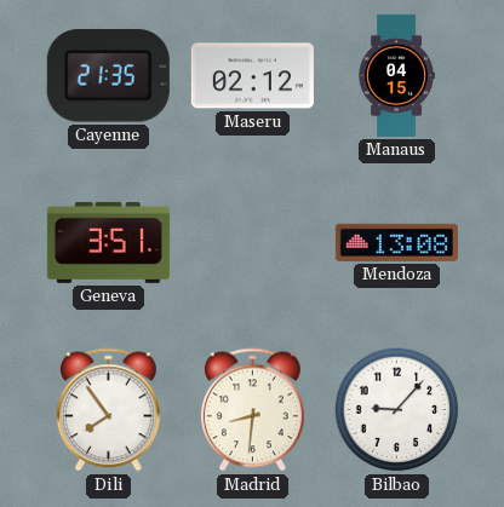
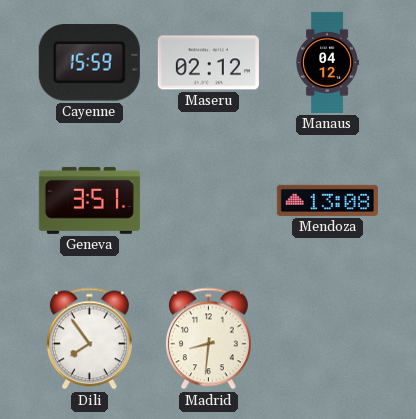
Cayenne: 21:35 -> 15:59
Manaus: 04:15 -> 04:12
Bilbao: 9:07 -> none
